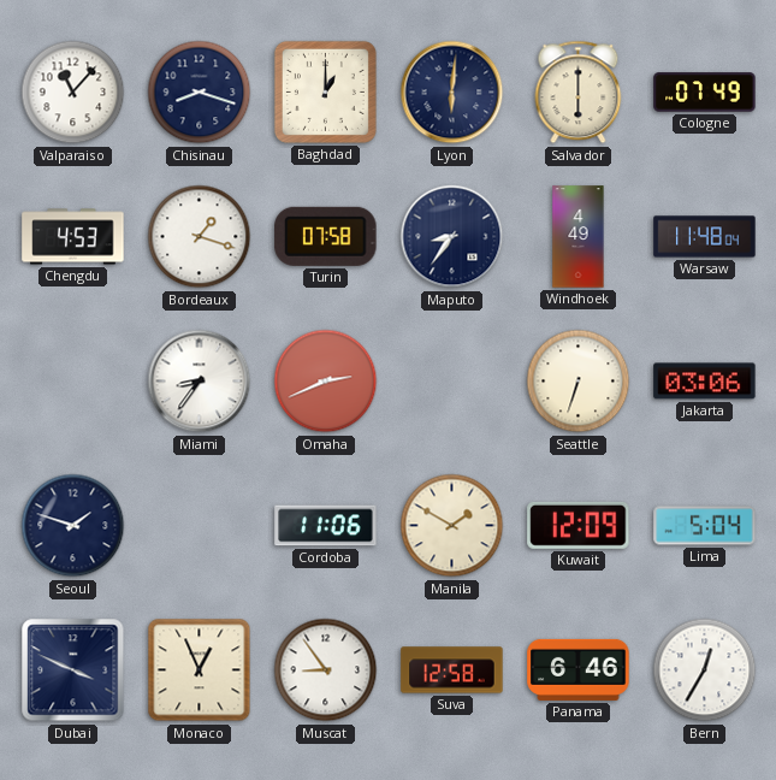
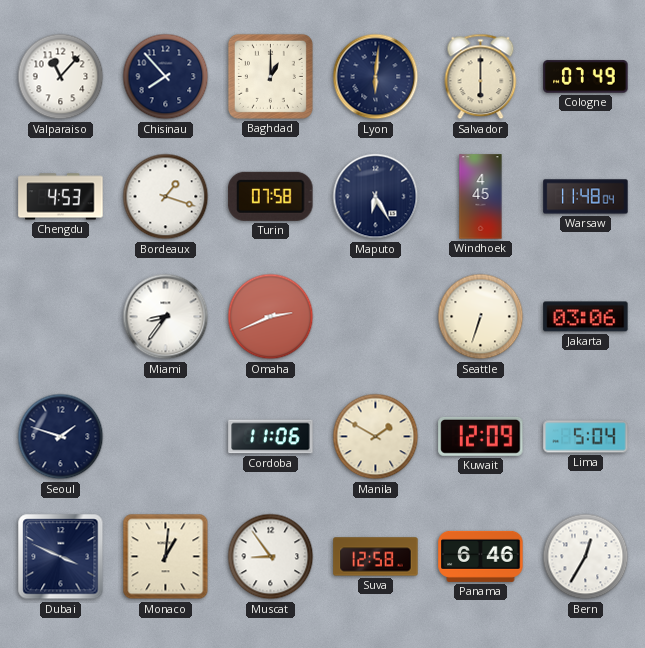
Chisinau: 8:18 -> 7:53
Maputo: 8:36 -> 6:25
Windhoek: 4:49 -> 4:45
Monaco: 12:56 -> 1:01
